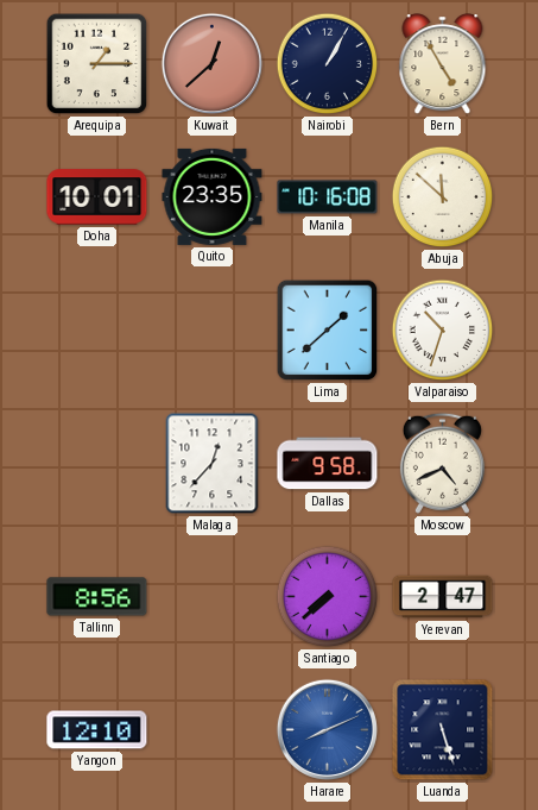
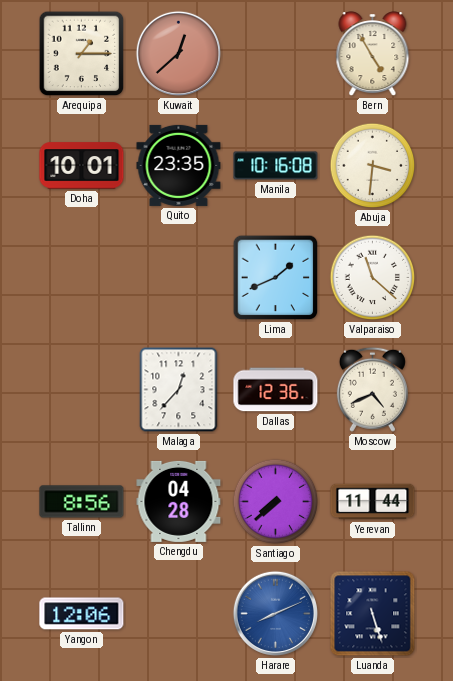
Nairobi: 1:05 -> none
Abuja: 11:52 -> 3:31
Lima: 1:38 -> 1:41
Valparaiso: 10:33 -> 11:22
Dallas: 9:58 -> 12:36
Chengdu: none -> 04:28
Yerevan: 2:47 -> 11:44
Yangon: 12:10 -> 12:06
